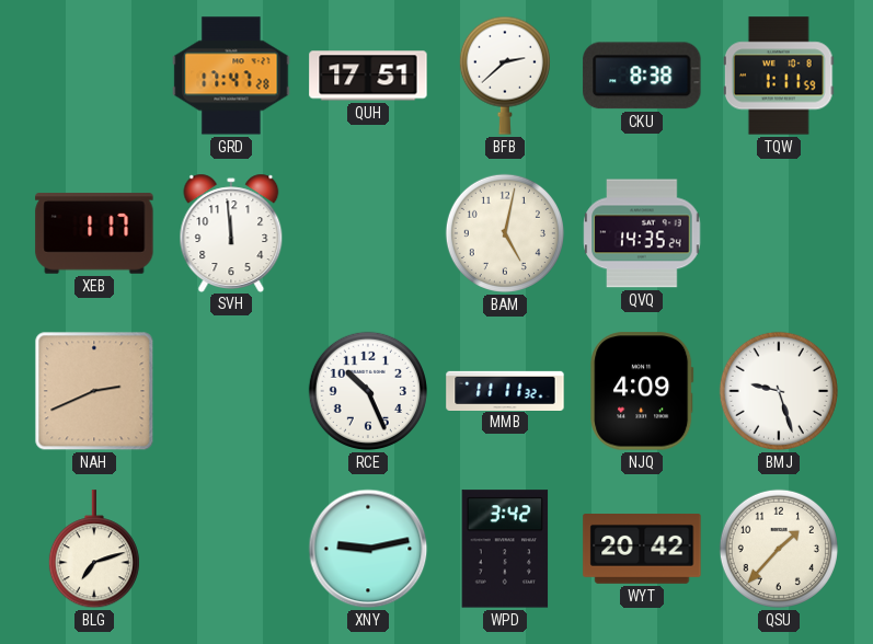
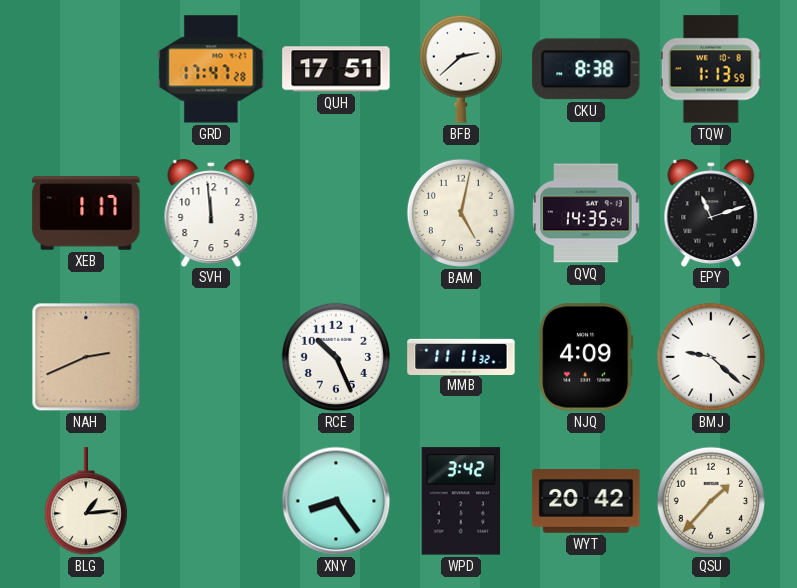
TQW: 1:11 -> 1:13
EPY: none -> 11:12
BMJ: 9:27 -> 9:22
BLG: 7:12 -> 1:14
XNY: 9:13 -> 8:24
